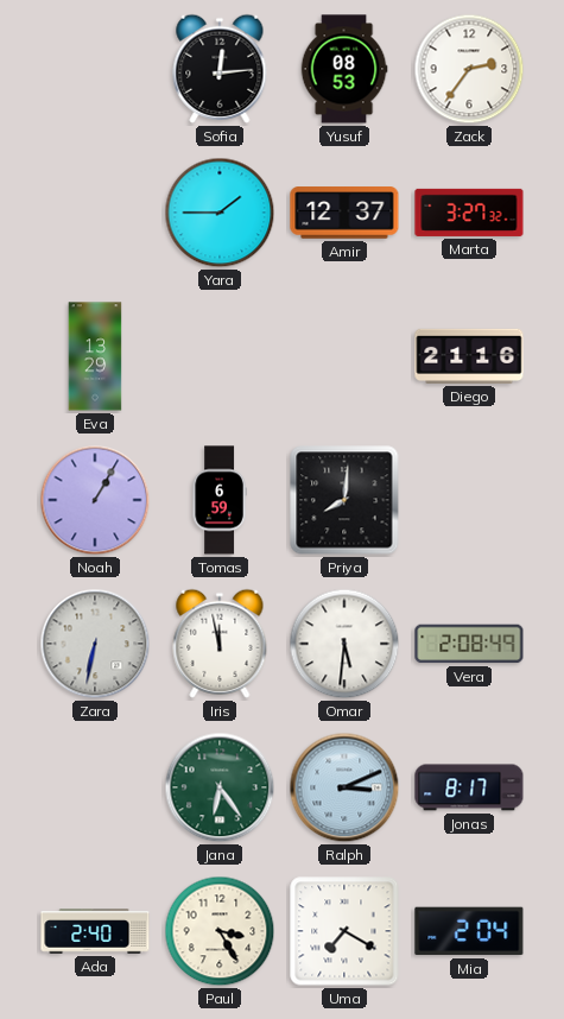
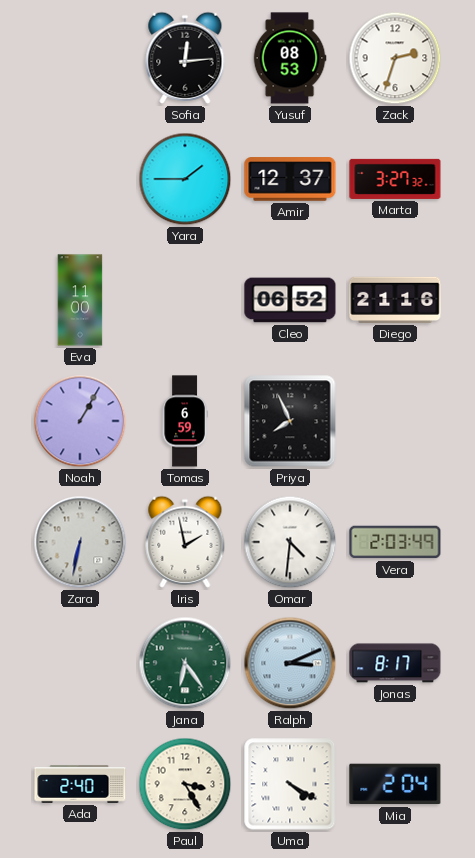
Zack: 2:36 -> 2:33
Eva: 13:29 -> 11:00
Cleo: none -> 06:52
Priya: 8:01 -> 7:56
Iris: 11:58 -> 1:58
Omar: 5:31 -> 4:31
Vera: 2:08 -> 2:03
Uma: 7:20 -> 4:20
